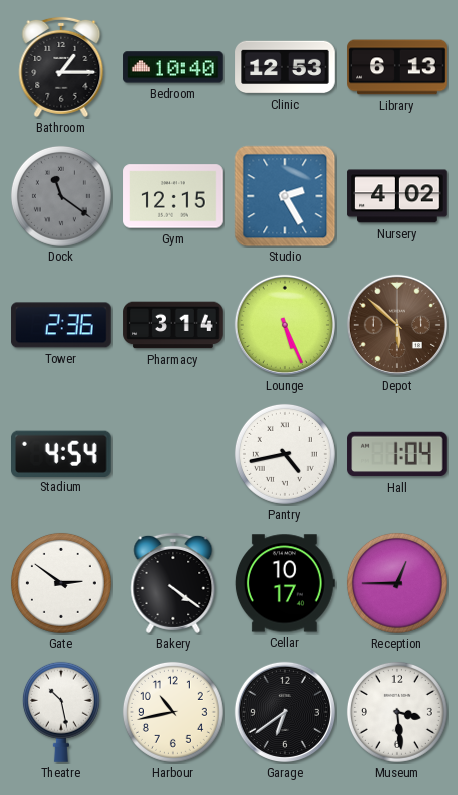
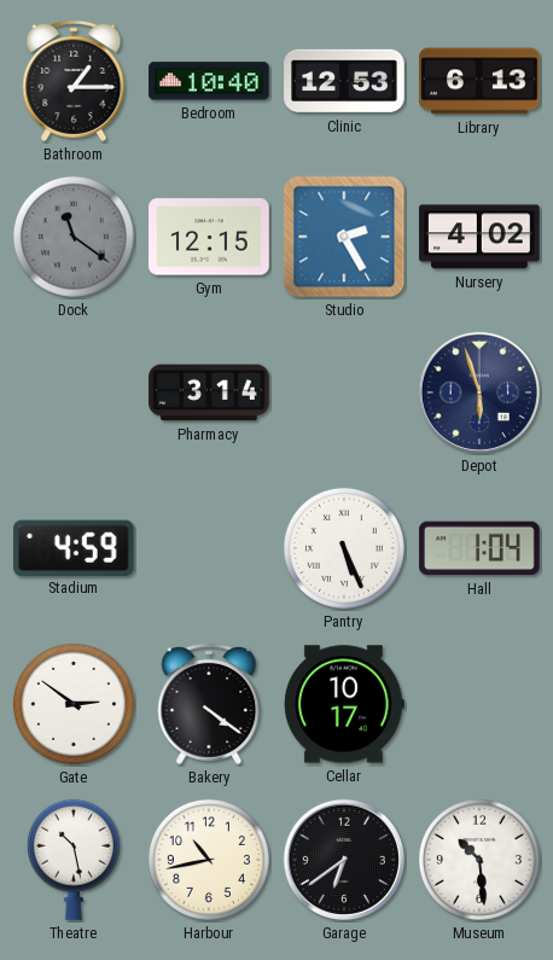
Tower: 2:36 -> none
Lounge: 5:26 -> none
Depot: 5:52 -> 5:57
Depot dial: brown -> navy
Stadium: 4:54 -> 4:59
Pantry: 4:43 -> 5:26
Reception: 12:45 -> none
Museum: 3:29 -> 10:29
